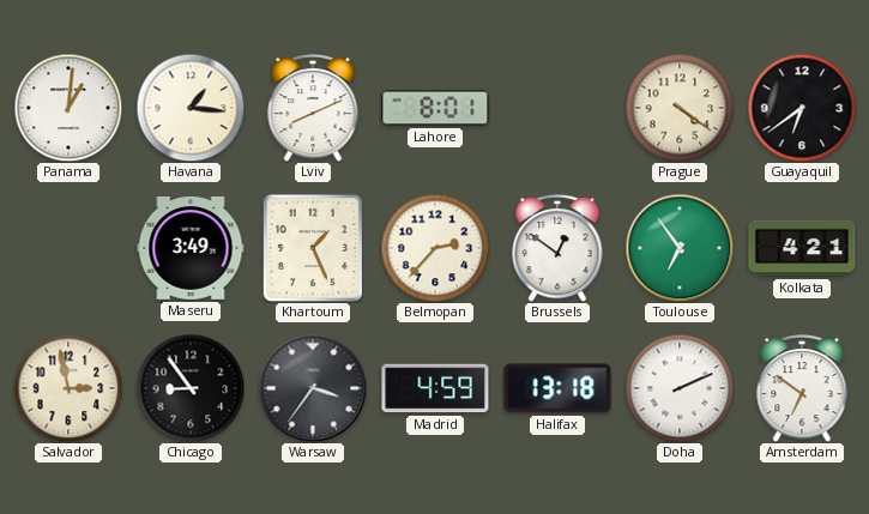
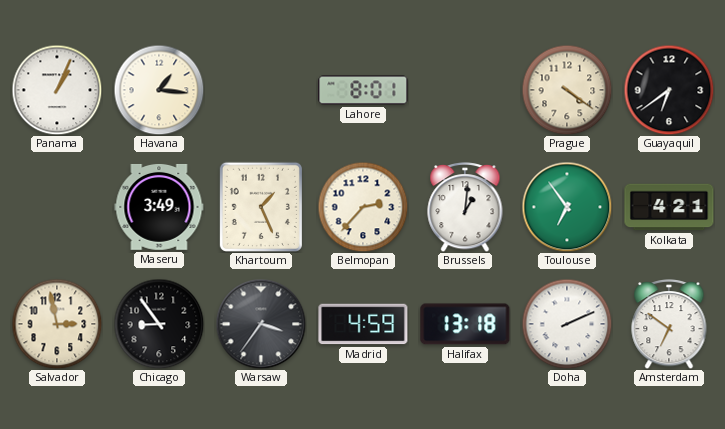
Panama: 1:01 -> 1:04
Lviv: 8:11 -> none
Brussels: 12:51 -> 1:01
